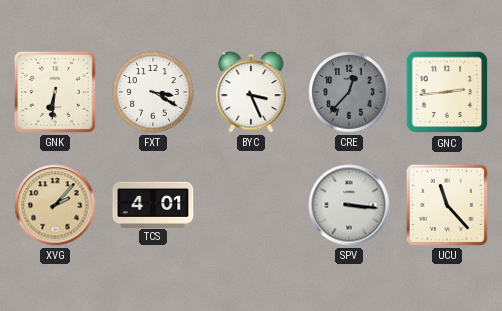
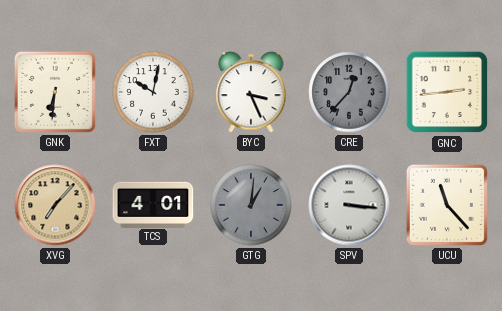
FXT: 3:20 -> 10:02
XVG: 2:07 -> 7:07
GTG: none -> 1:01
